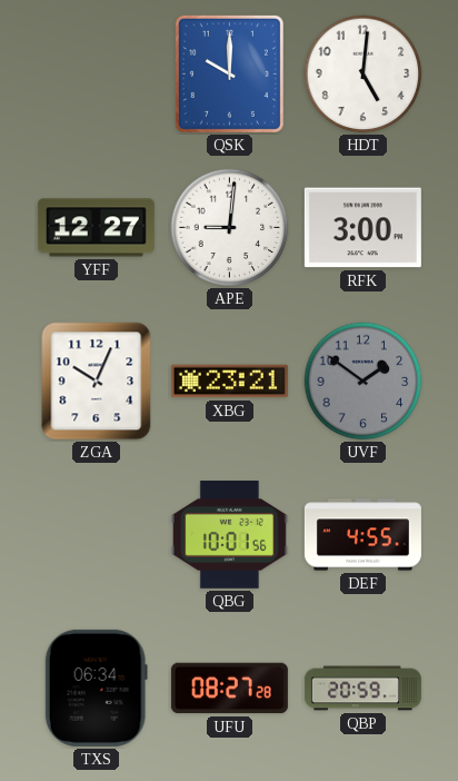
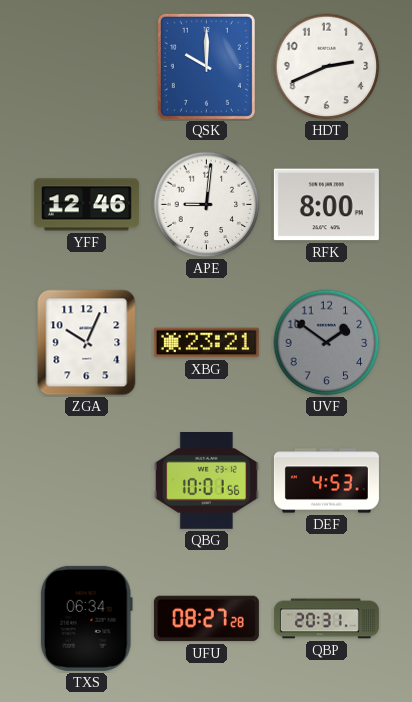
HDT: 5:01 -> 2:41
YFF: 12:27 -> 12:46
RFK: 3:00 -> 8:00
DEF: 4:55 -> 4:53
QBP: 20:59 -> 20:31
